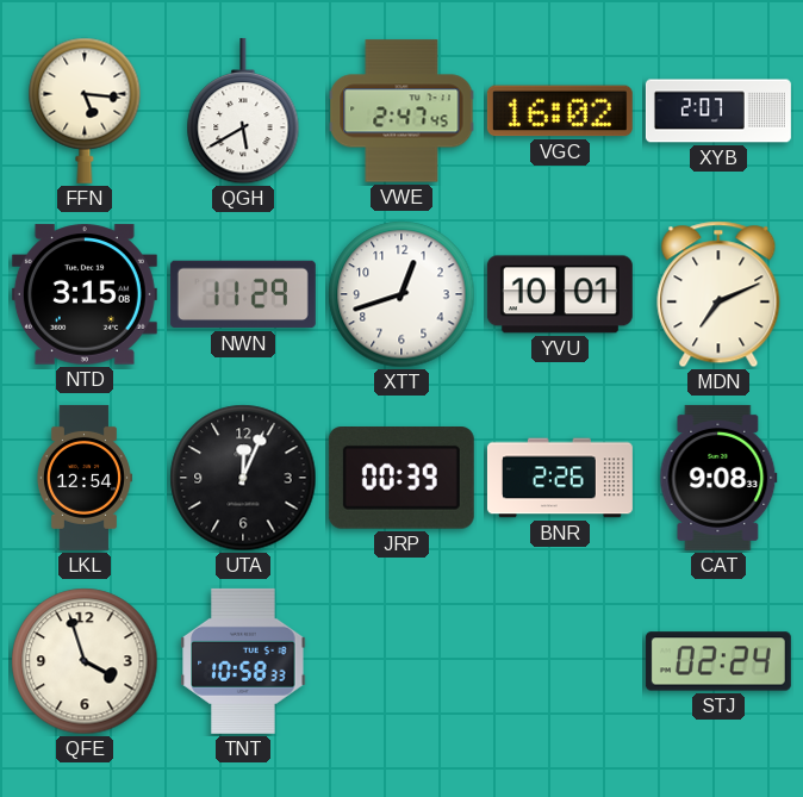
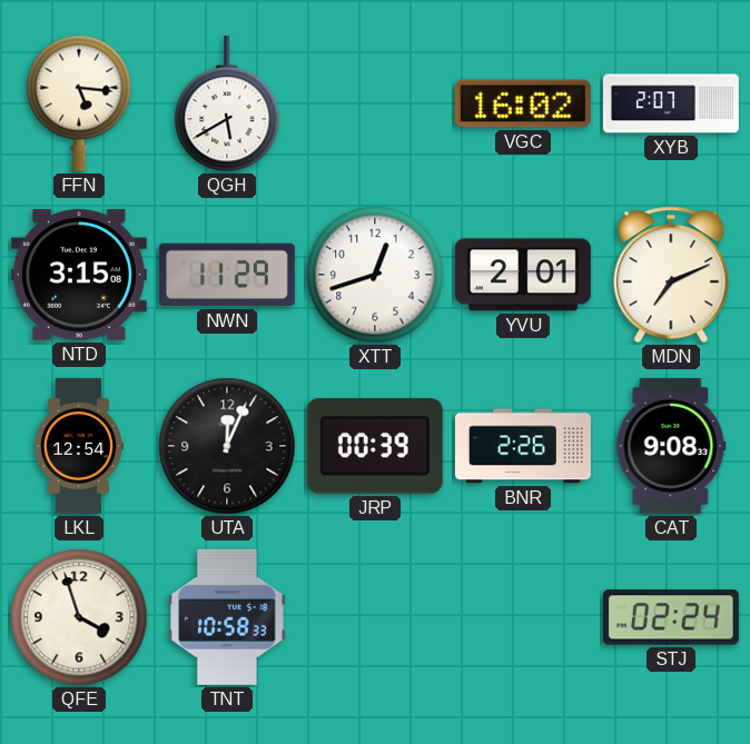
VWE: 2:47 -> none
YVU: 10:01 -> 2:01
